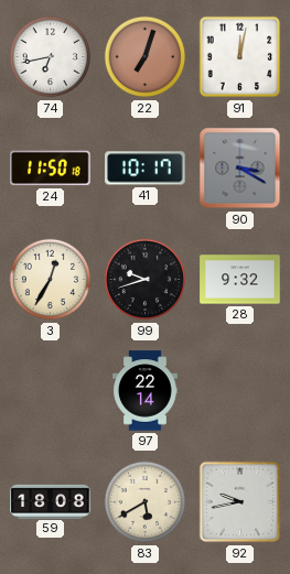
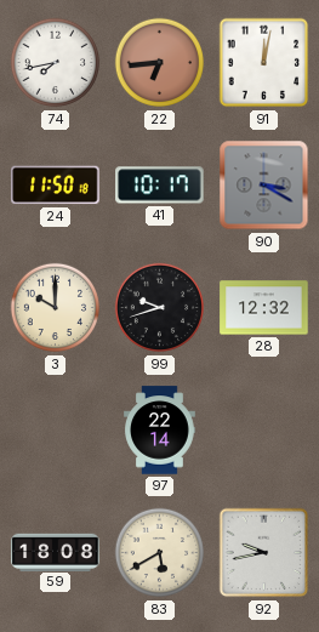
74: 6:43 -> 7:43
22: 7:03 -> 6:44
3: 12:35 -> 10:00
28: 9:32 -> 12:32
